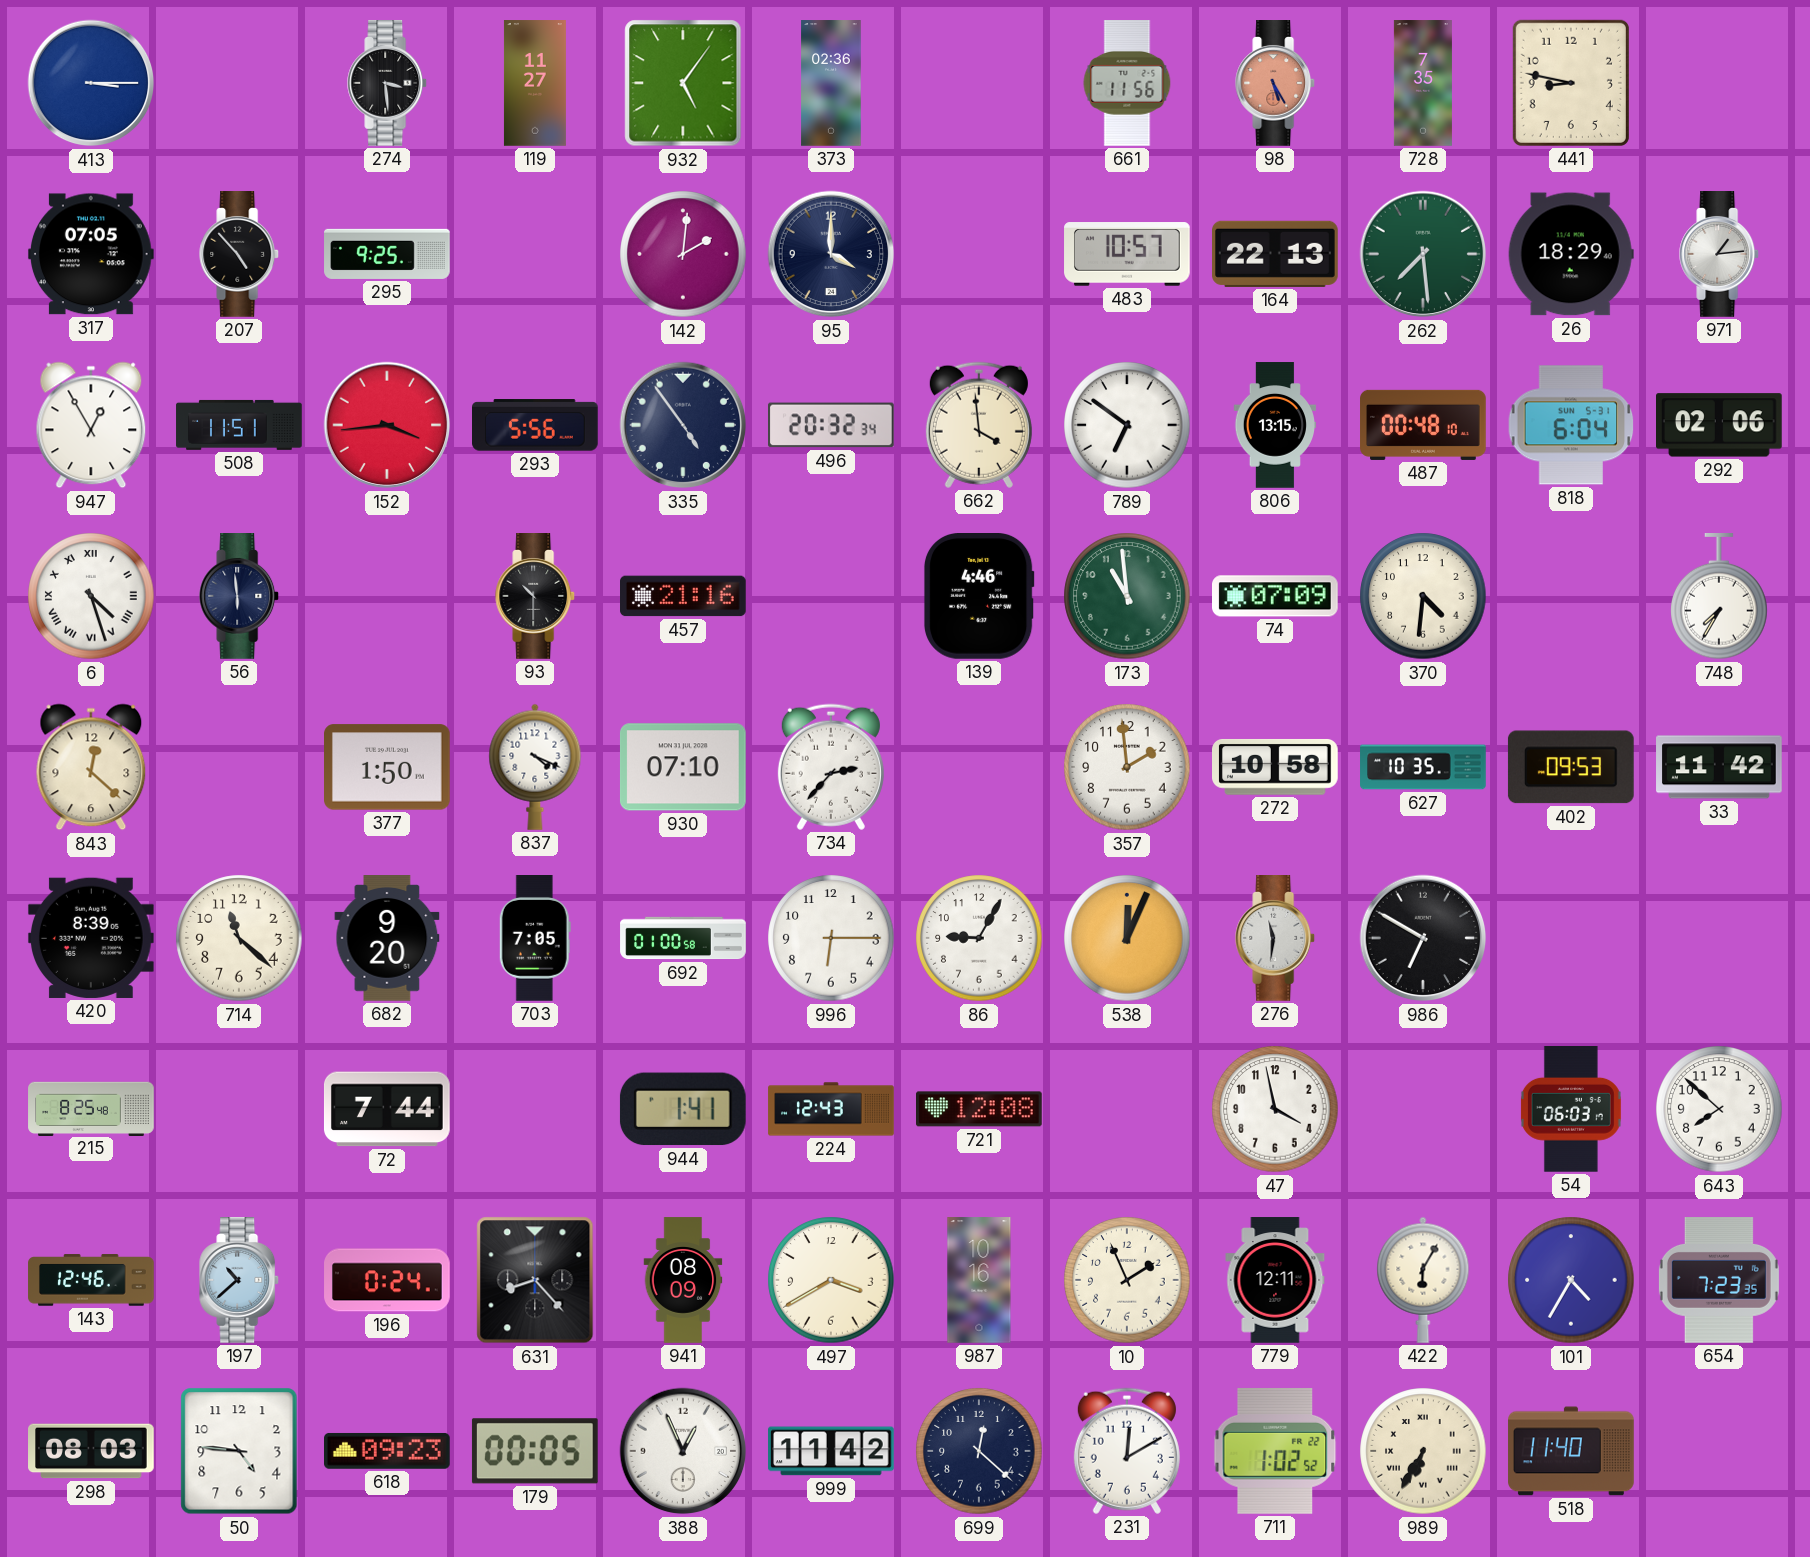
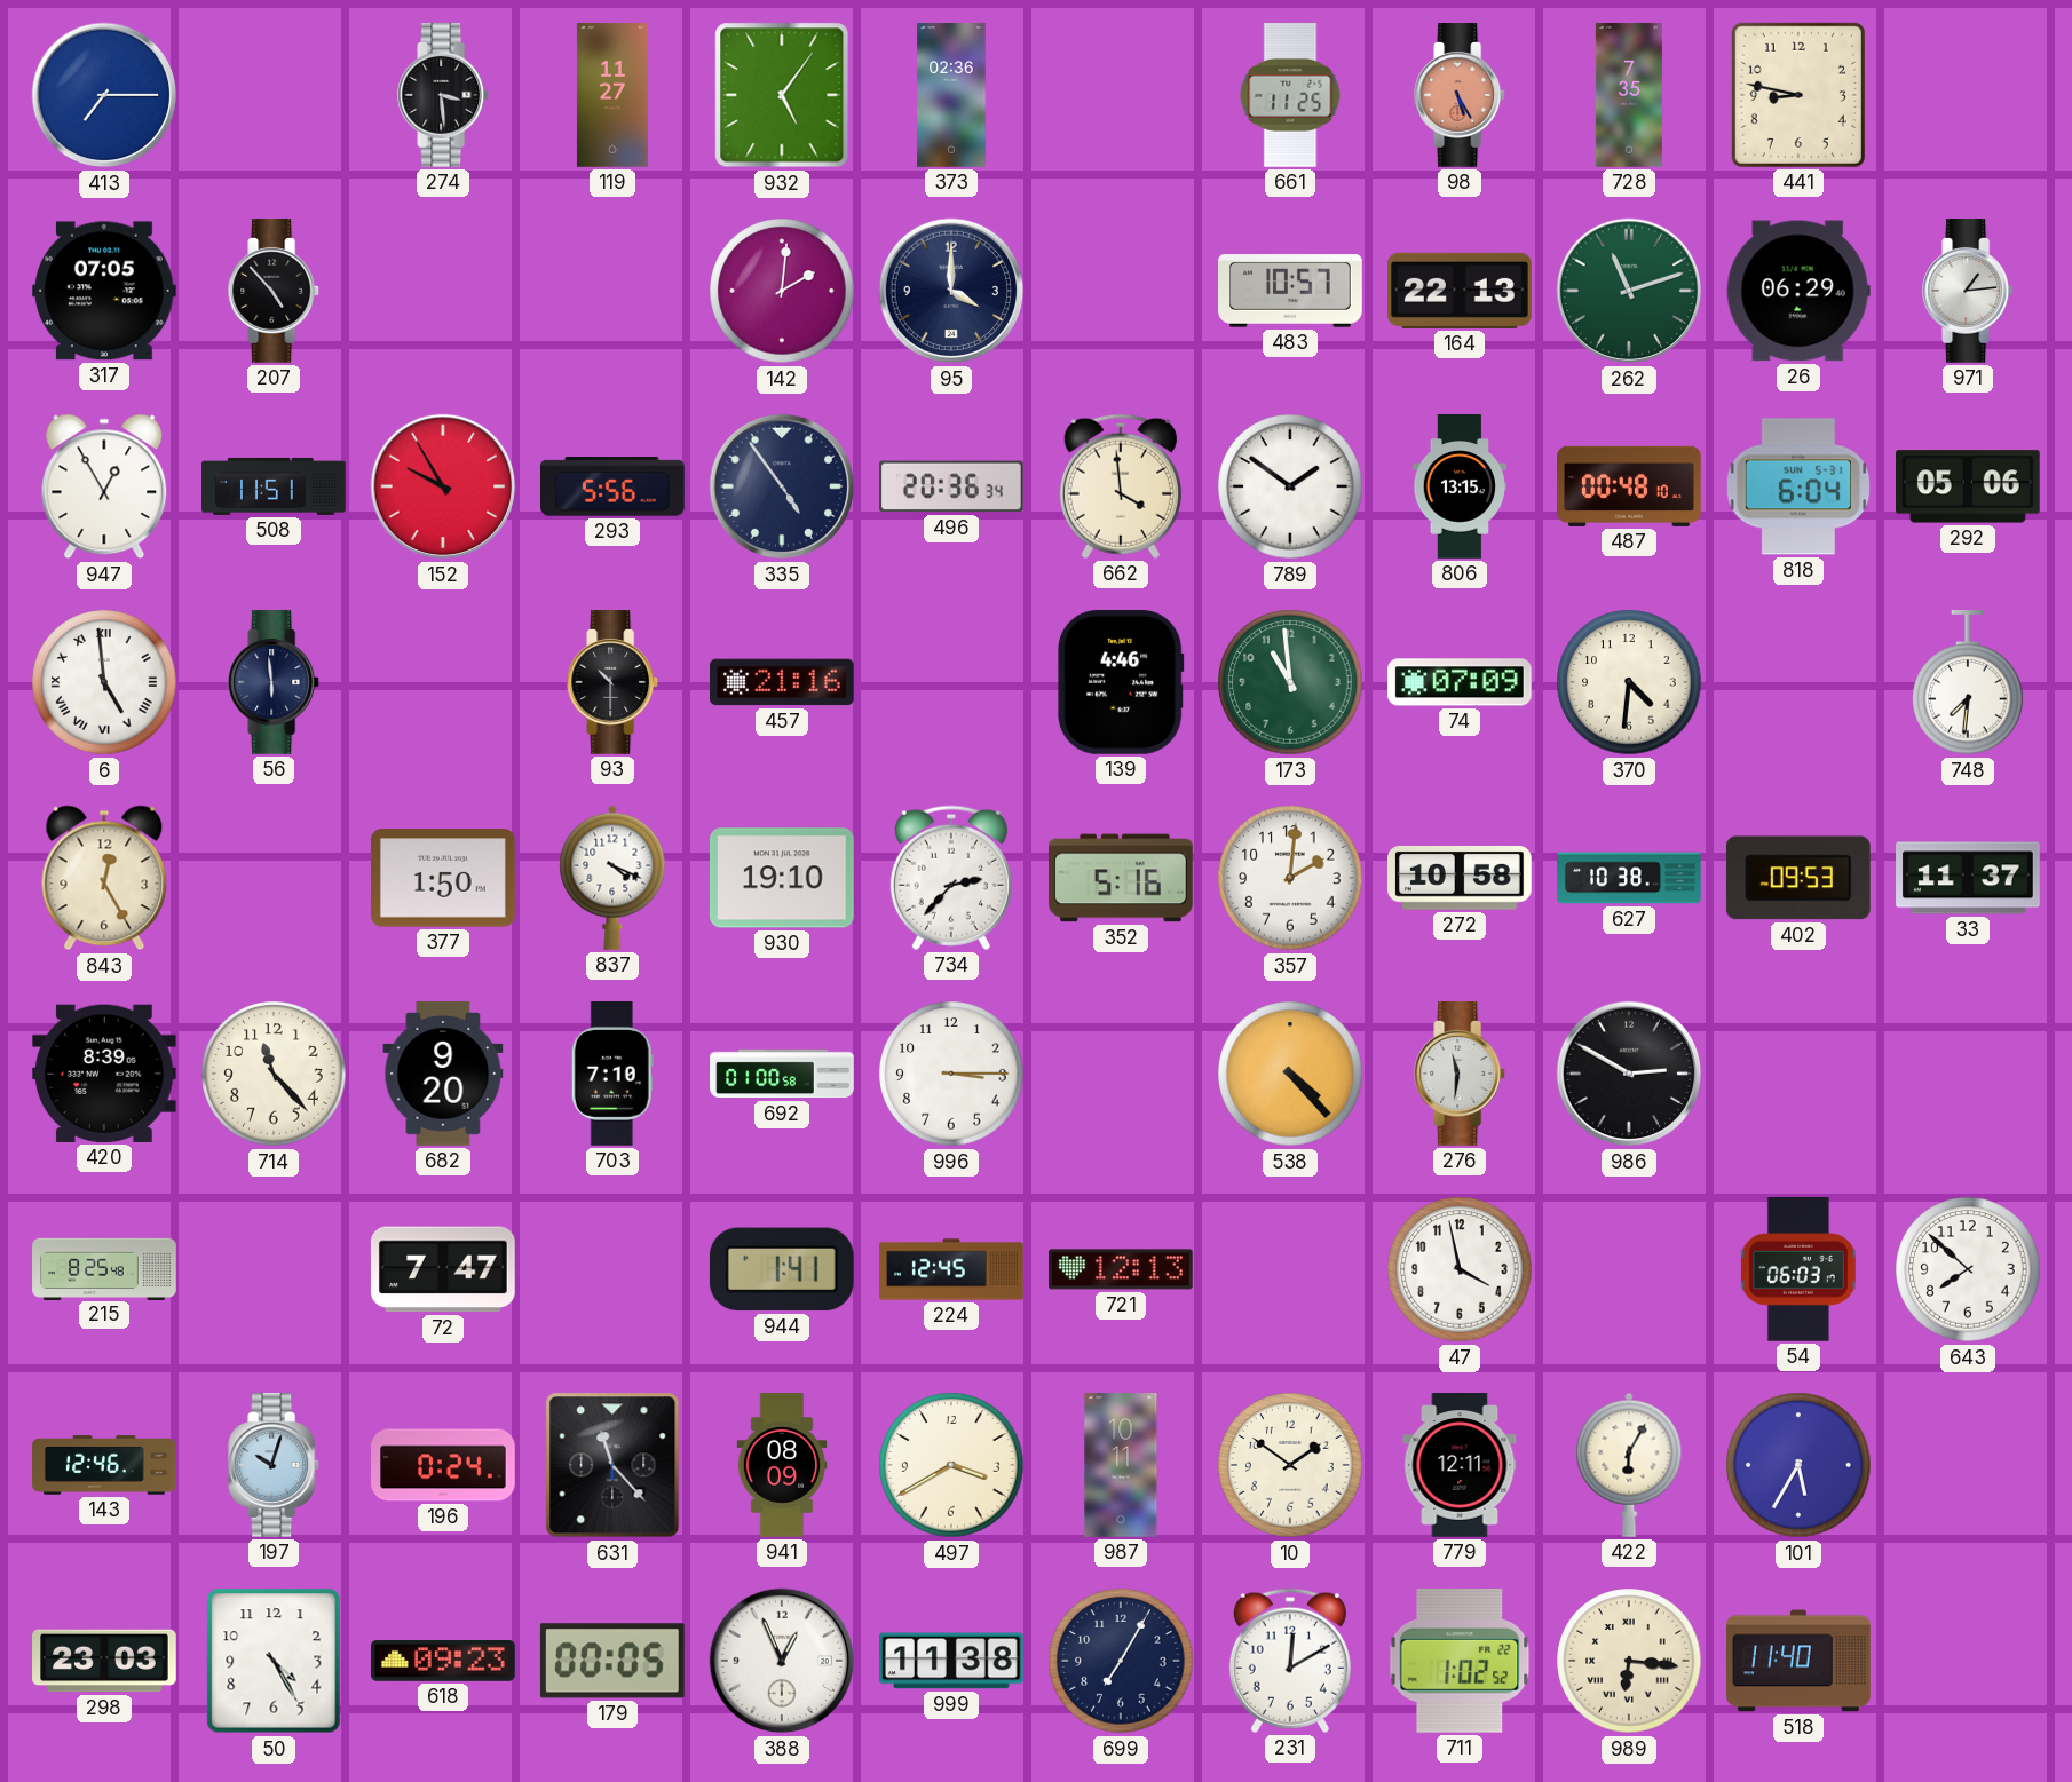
413: 3:15 -> 7:15
661: 11:56 -> 11:25
295: 9:25 -> none
262: 7:29 -> 11:12
26: 18:29 -> 06:29
152: 3:44 -> 9:55
496: 20:32 -> 20:36
789: 6:51 -> 1:51
292: 02:06 -> 05:06
6: 4:27 -> 4:59
748: 7:35 -> 7:31
843: 12:22 -> 12:25
930: 07:10 -> 19:10
352: none -> 5:16
357: 1:59 -> 2:01
627: 10:35 -> 10:38
33: 11:42 -> 11:37
714: 11:22 -> 11:23
703: 7:05 -> 7:10
996: 6:15 -> 3:15
86: 9:05 -> none
538: 12:04 -> 4:23
986: 6:50 -> 2:50
72: 7:44 -> 7:47
224: 12:43 -> 12:45
721: 12:08 -> 12:13
197: 10:38 -> 10:03
631: 8:23 -> 11:23
987: 10:16 -> 10:11
10: 1:56 -> 1:51
101: 4:35 -> 5:35
654: 7:23 -> none
298: 08:03 -> 23:03
50: 4:46 -> 4:25
999: 11:42 -> 11:38
699: 12:22 -> 7:05
989: 6:35 -> 6:16
